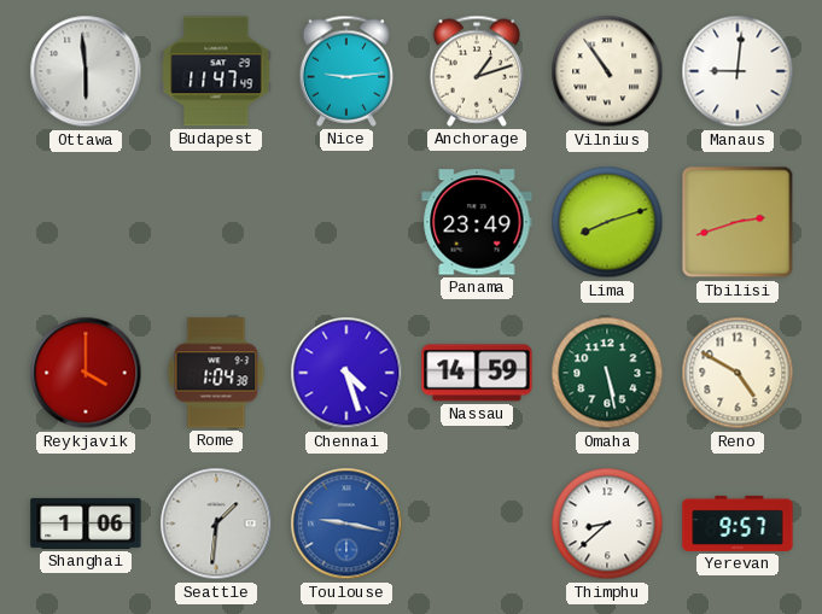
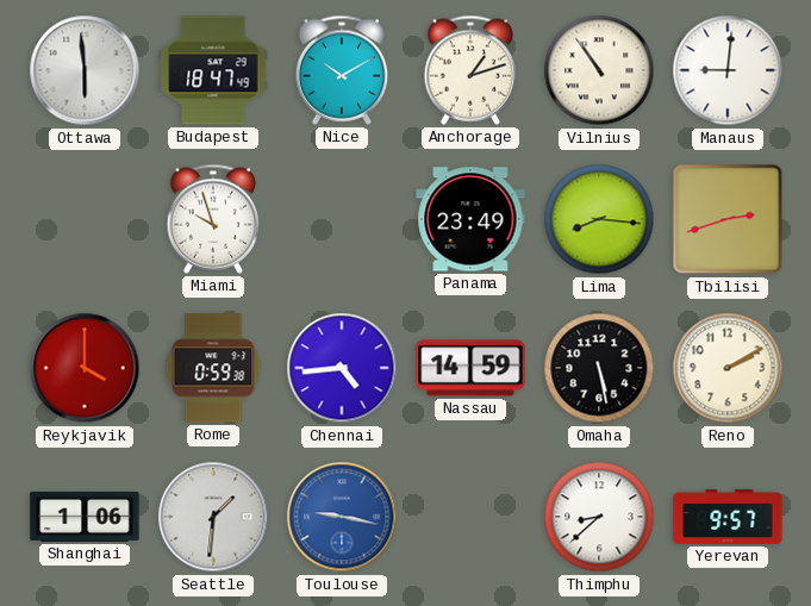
Budapest: 11:47 -> 18:47
Nice: 9:14 -> 10:10
Miami: none -> 9:57
Lima: 8:12 -> 8:16
Rome: 1:04 -> 0:59
Chennai: 4:27 -> 4:44
Omaha dial: green -> black
Reno: 4:50 -> 2:10
